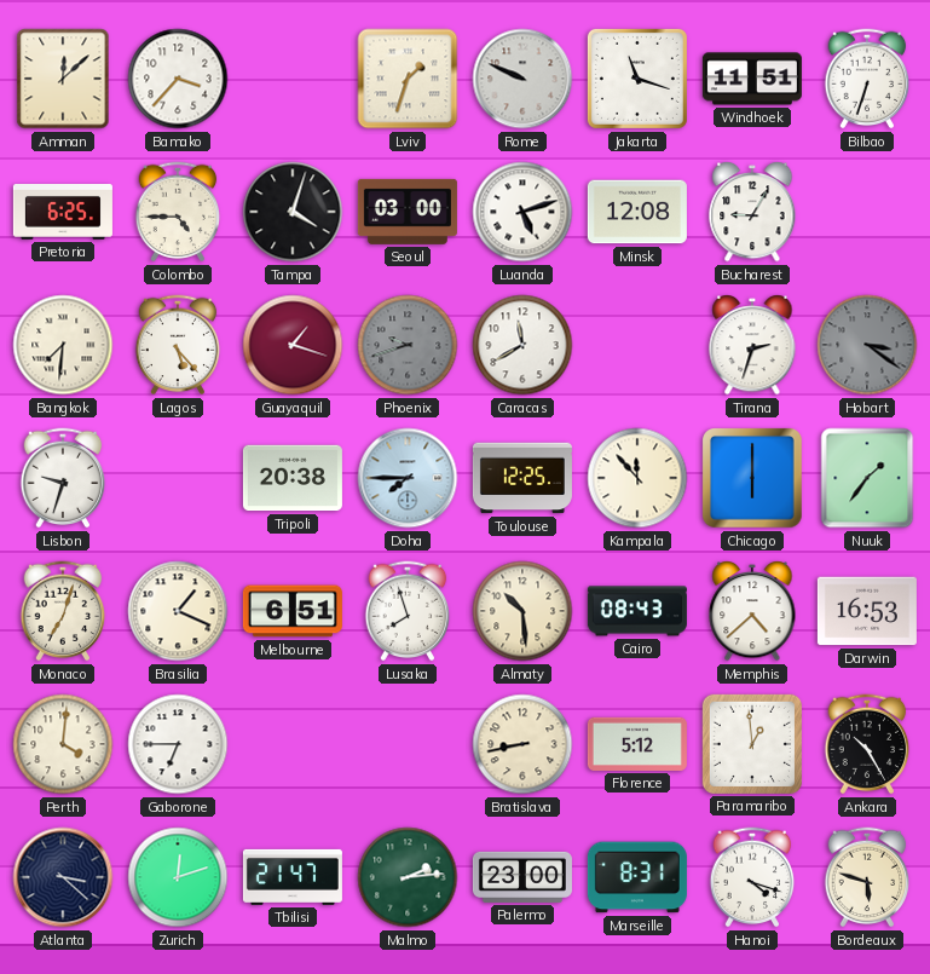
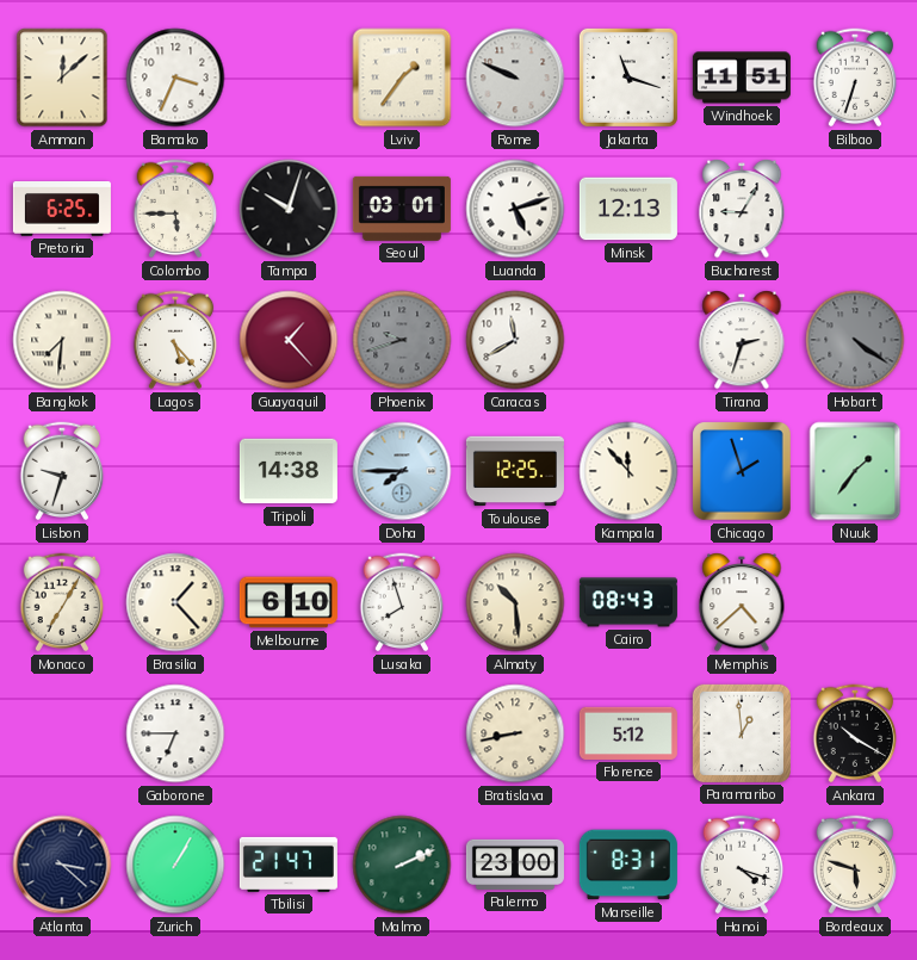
Bamako: 3:37 -> 3:34
Lviv: 1:33 -> 1:36
Colombo: 4:45 -> 5:45
Tampa: 4:03 -> 10:03
Seoul: 03:00 -> 03:01
Minsk: 12:08 -> 12:13
Guayaquil: 1:18 -> 1:23
Hobart: 3:21 -> 4:21
Tripoli: 20:38 -> 14:38
Chicago: 6:00 -> 1:57
Monaco: 7:03 -> 7:05
Brasilia: 1:19 -> 1:23
Melbourne: 6:51 -> 6:10
Darwin: 16:53 -> none
Perth: 4:01 -> none
Ankara: 10:25 -> 10:20
Zurich: 12:12 -> 1:05
Malmo: 2:14 -> 2:11
